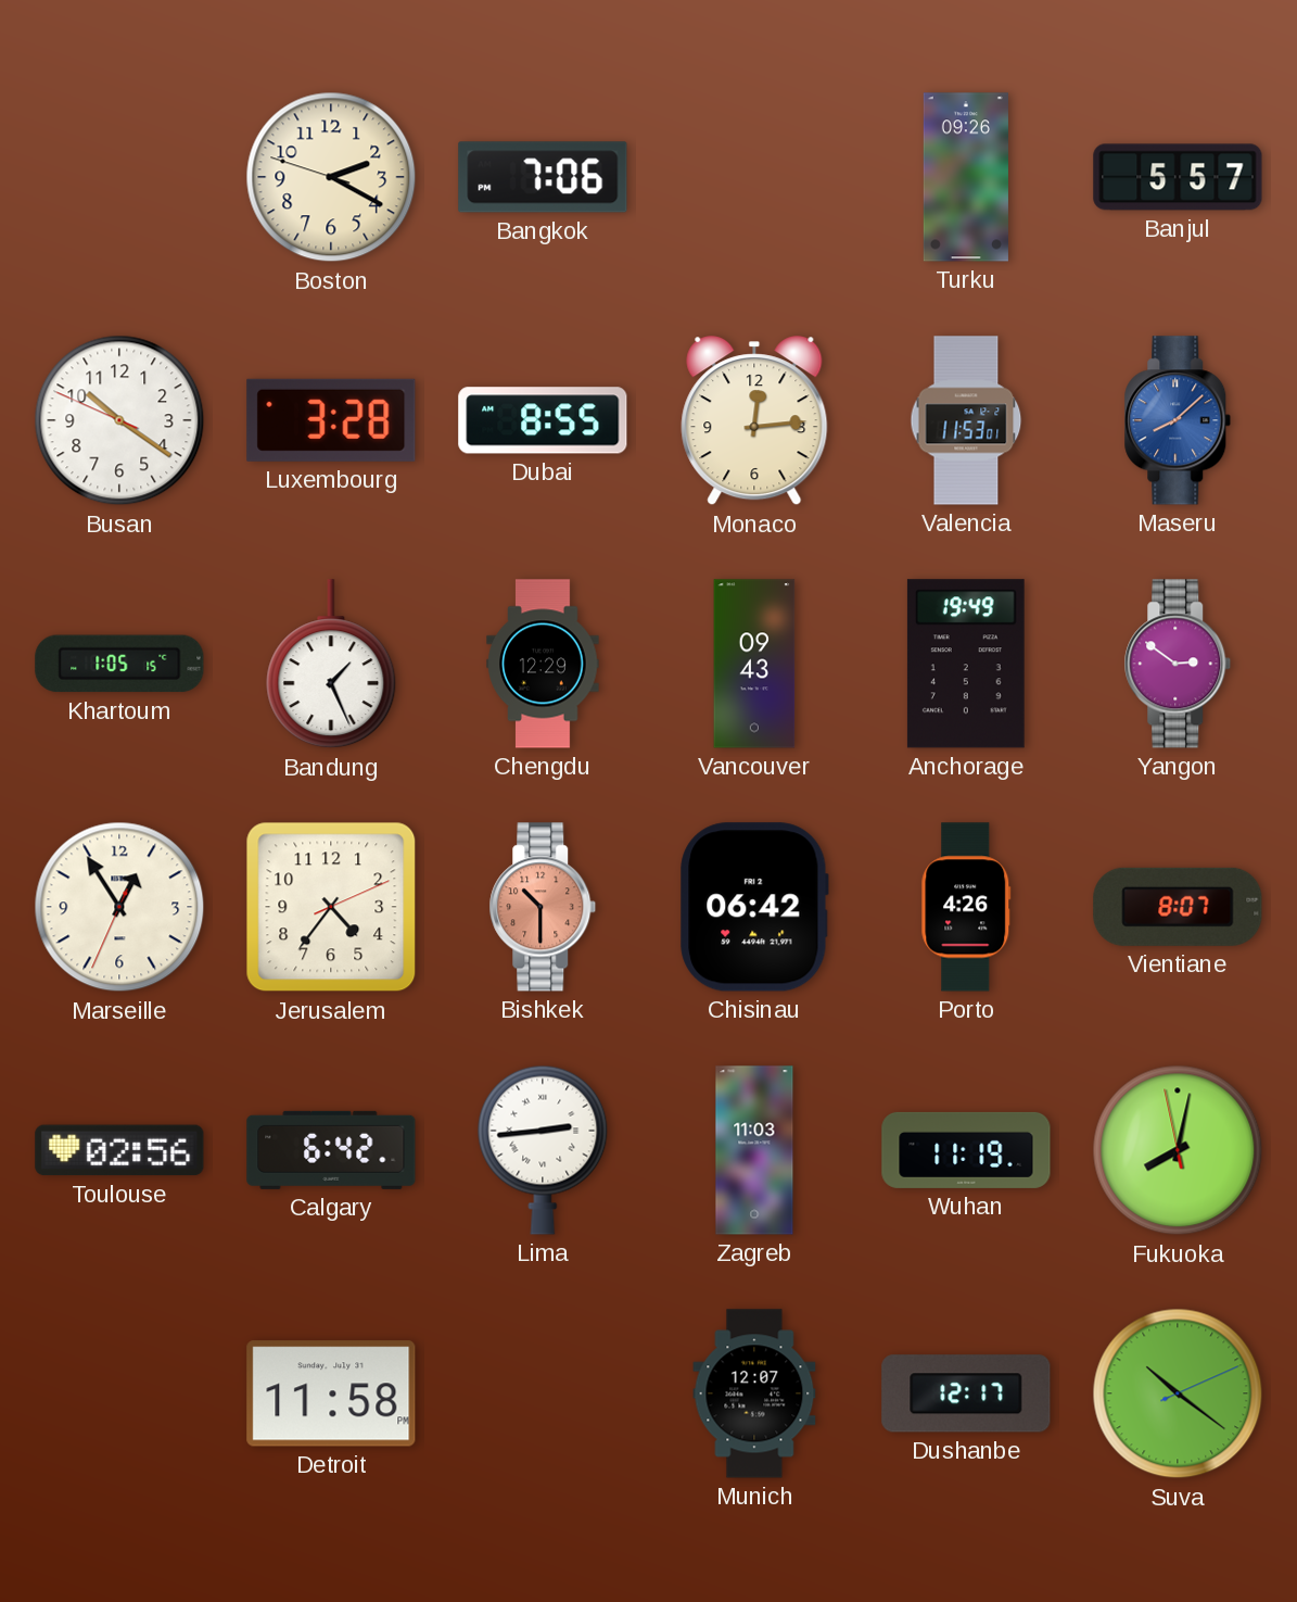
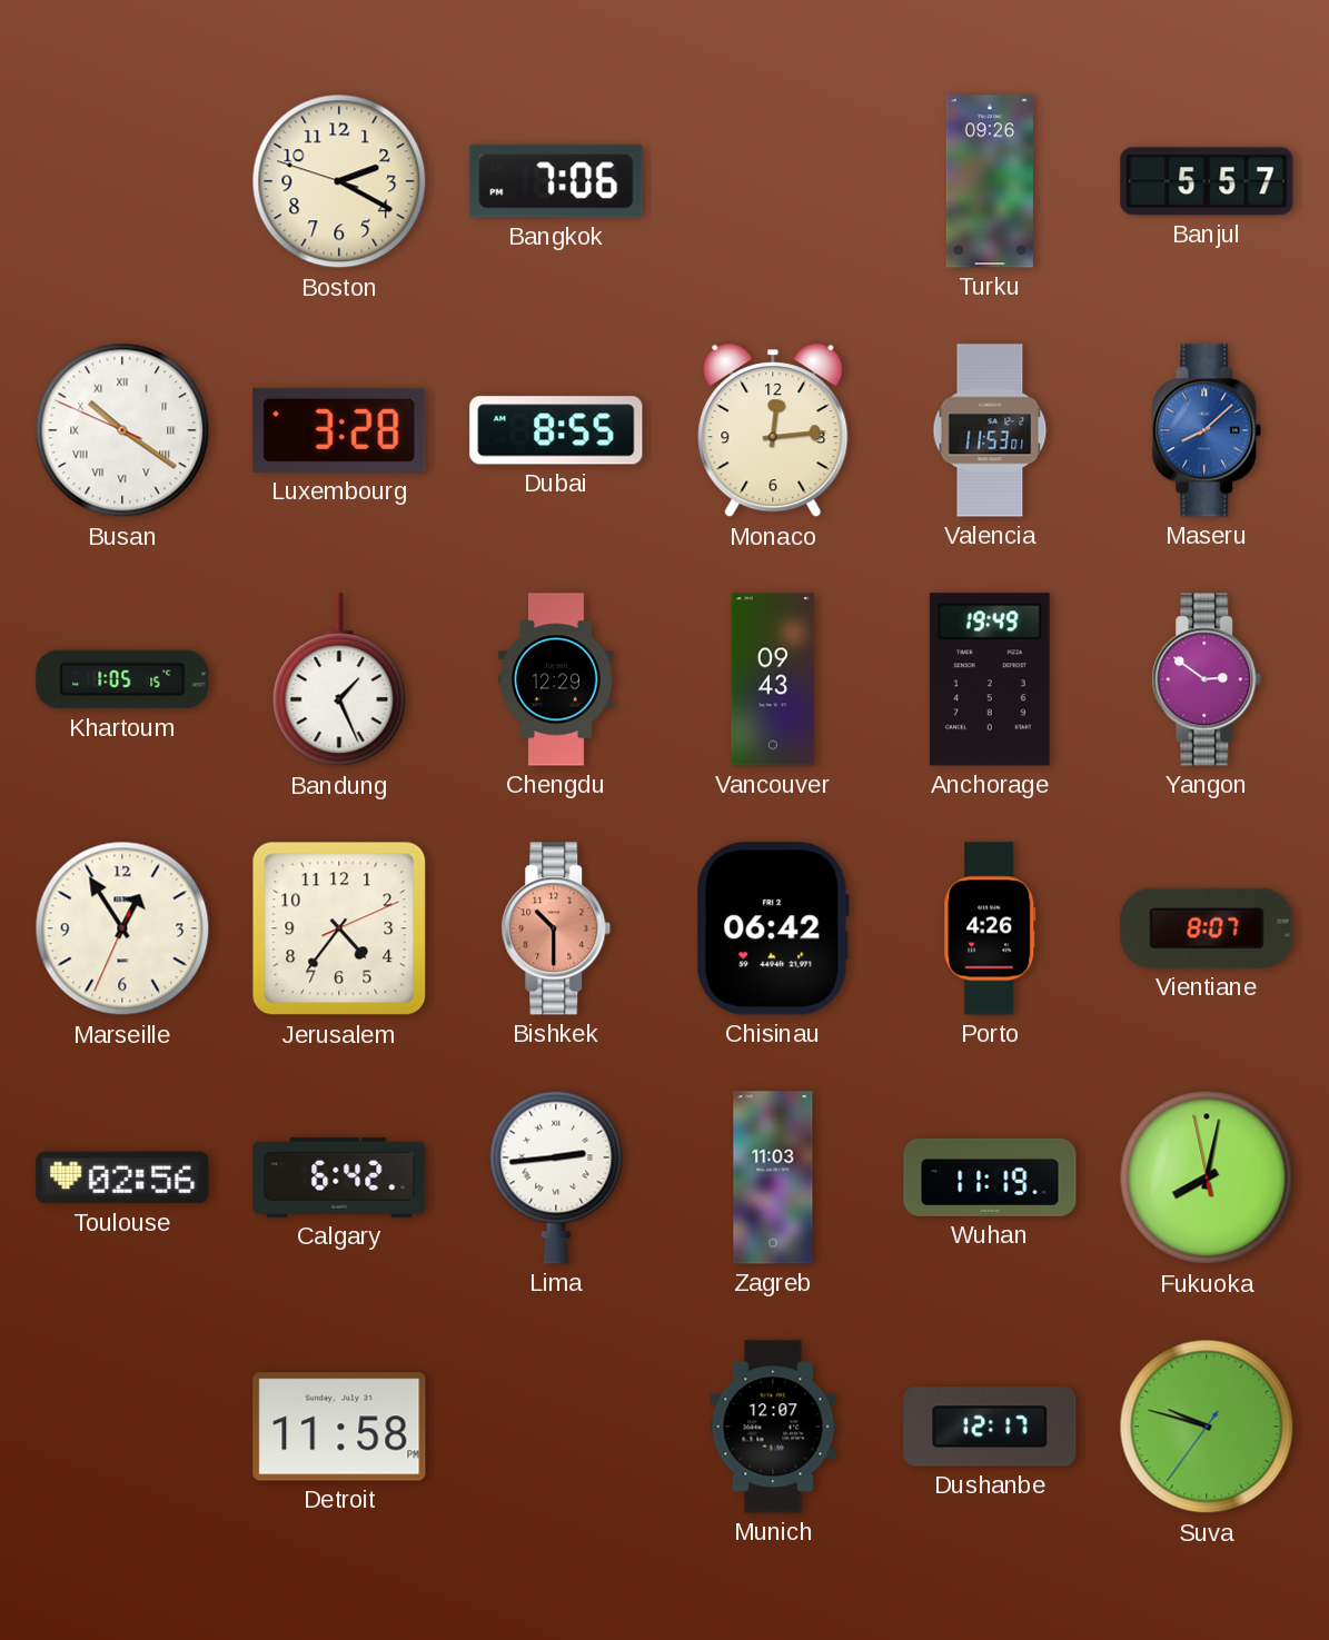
Busan numerals: Arabic -> Roman
Suva: 10:21 -> 9:47
